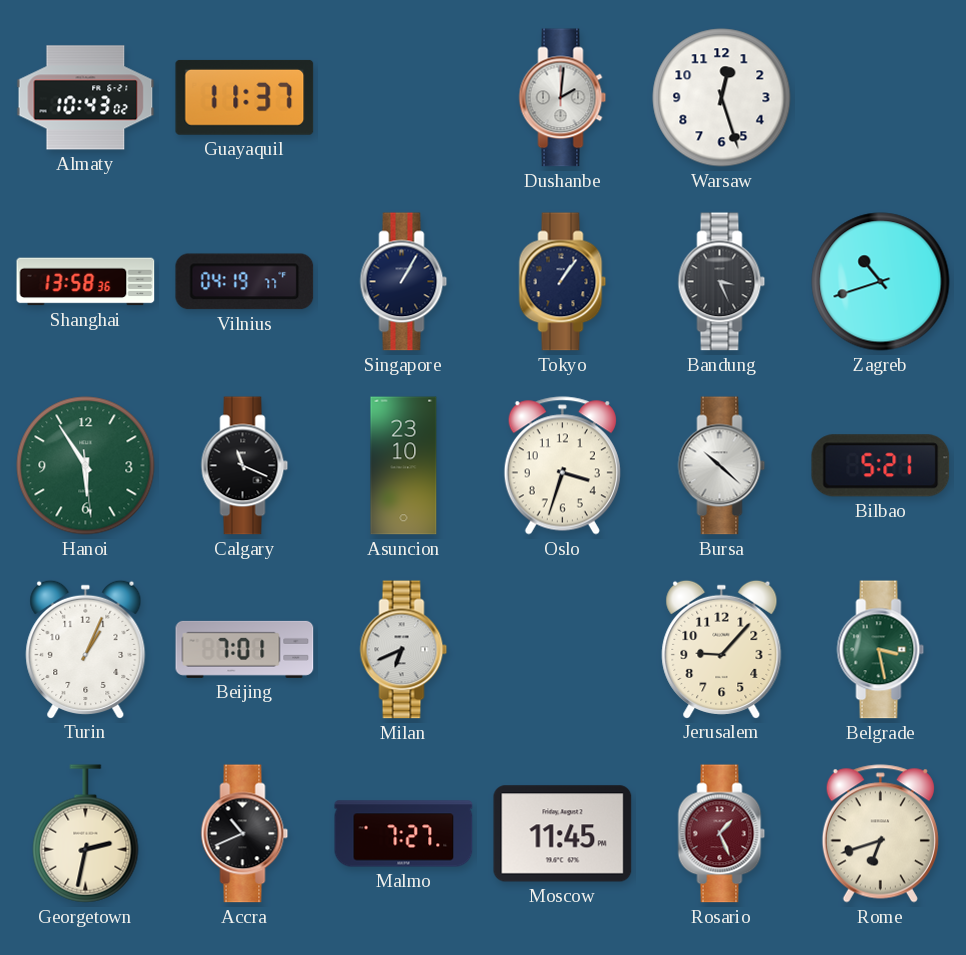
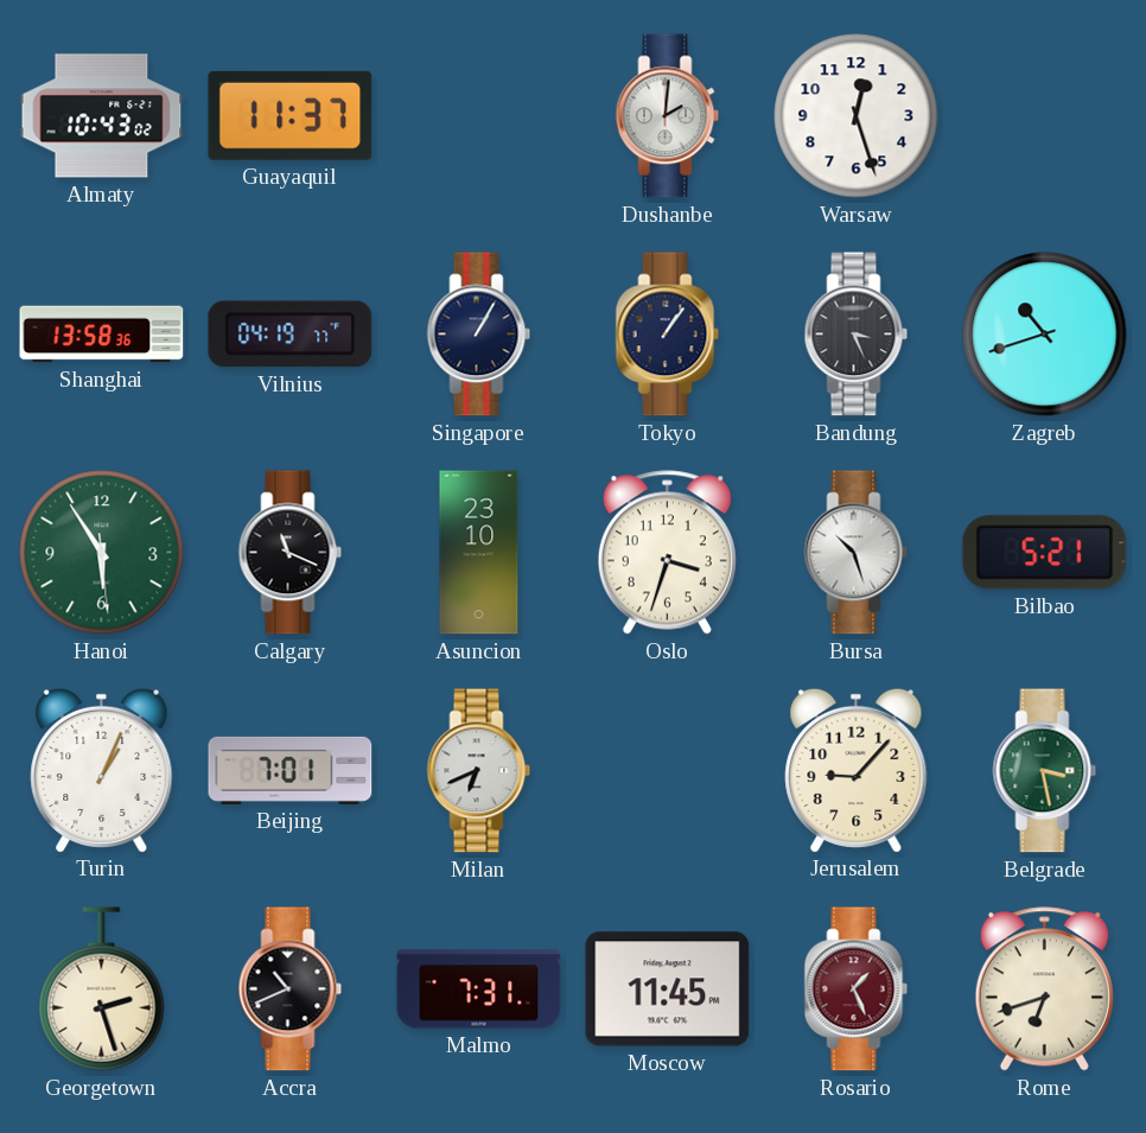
Bursa: 10:22 -> 10:27
Georgetown: 2:32 -> 2:27
Malmo: 7:27 -> 7:31
